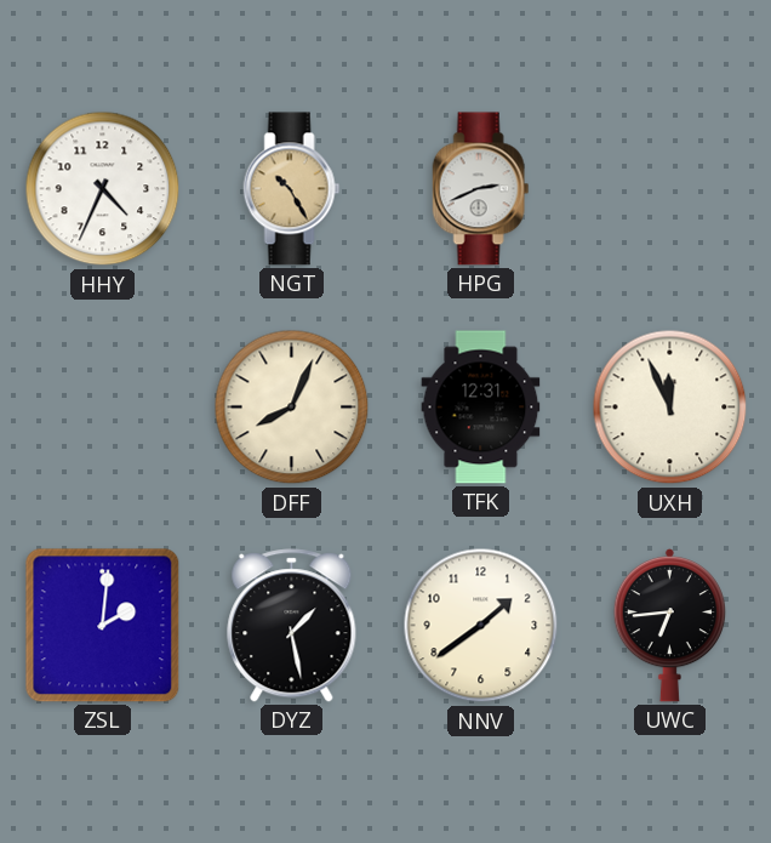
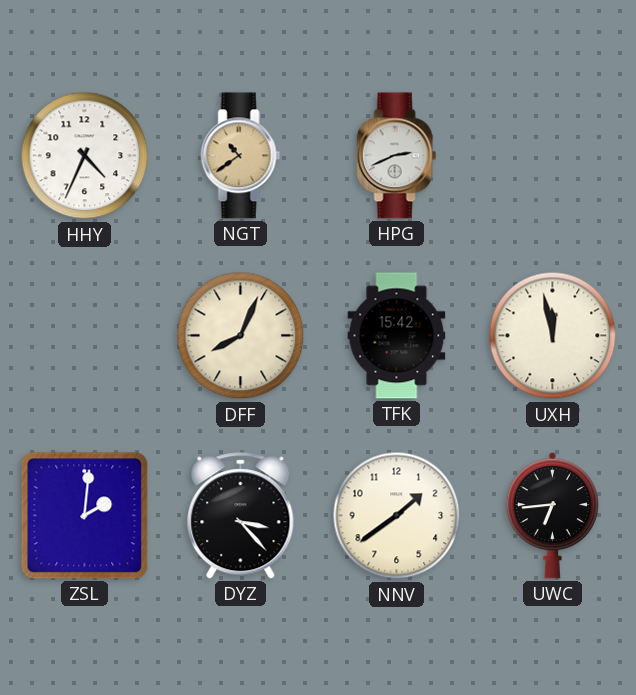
NGT: 10:25 -> 10:39
TFK: 12:31 -> 15:42
UXH: 11:56 -> 11:58
DYZ: 1:28 -> 3:23
